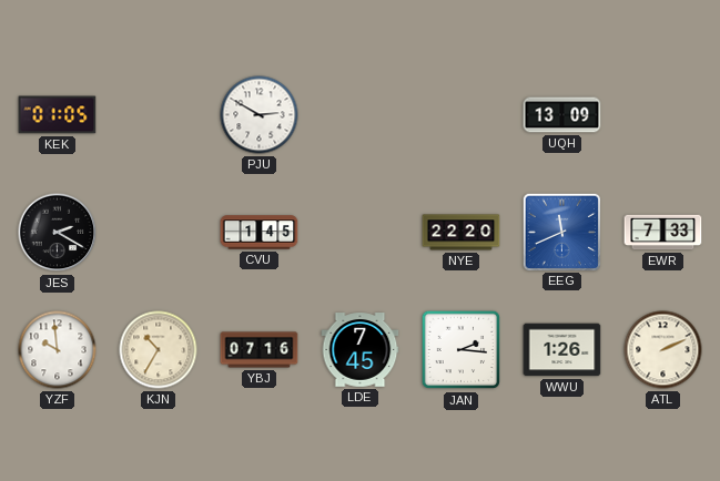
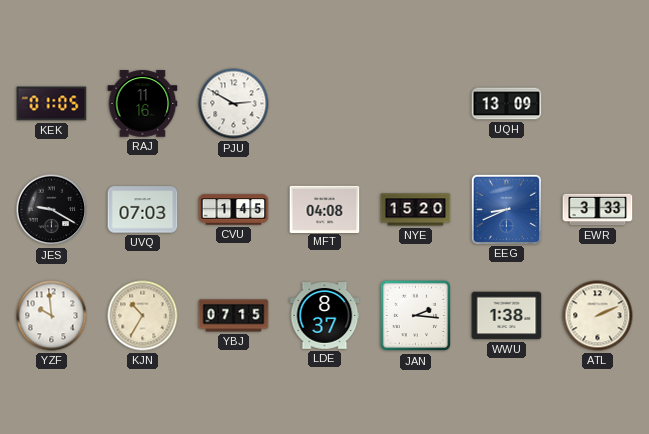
RAJ: none -> 11:16
JES: 2:20 -> 9:20
UVQ: none -> 07:03
MFT: none -> 04:08
NYE: 22:20 -> 15:20
EEG: 11:41 -> 8:41
EWR: 7:33 -> 3:33
YBJ: 07:16 -> 07:15
LDE: 7:45 -> 8:37
WWU: 1:26 -> 1:38
